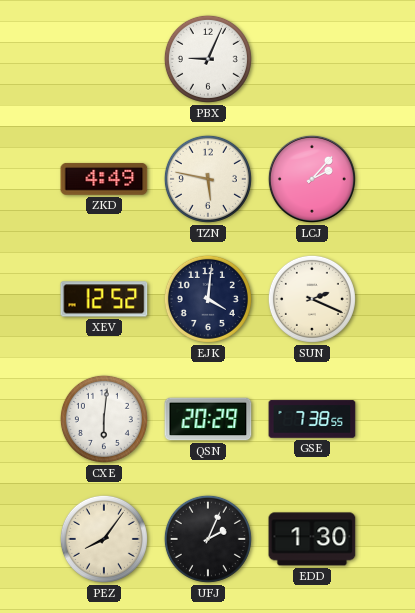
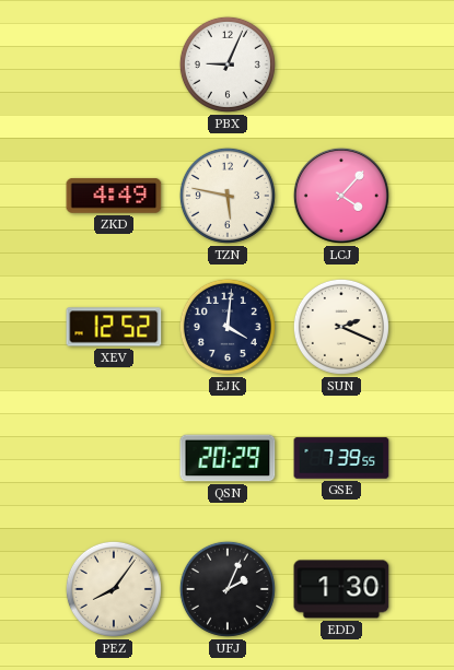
LCJ: 2:07 -> 4:07
CXE: 6:01 -> none
GSE: 7:38 -> 7:39
